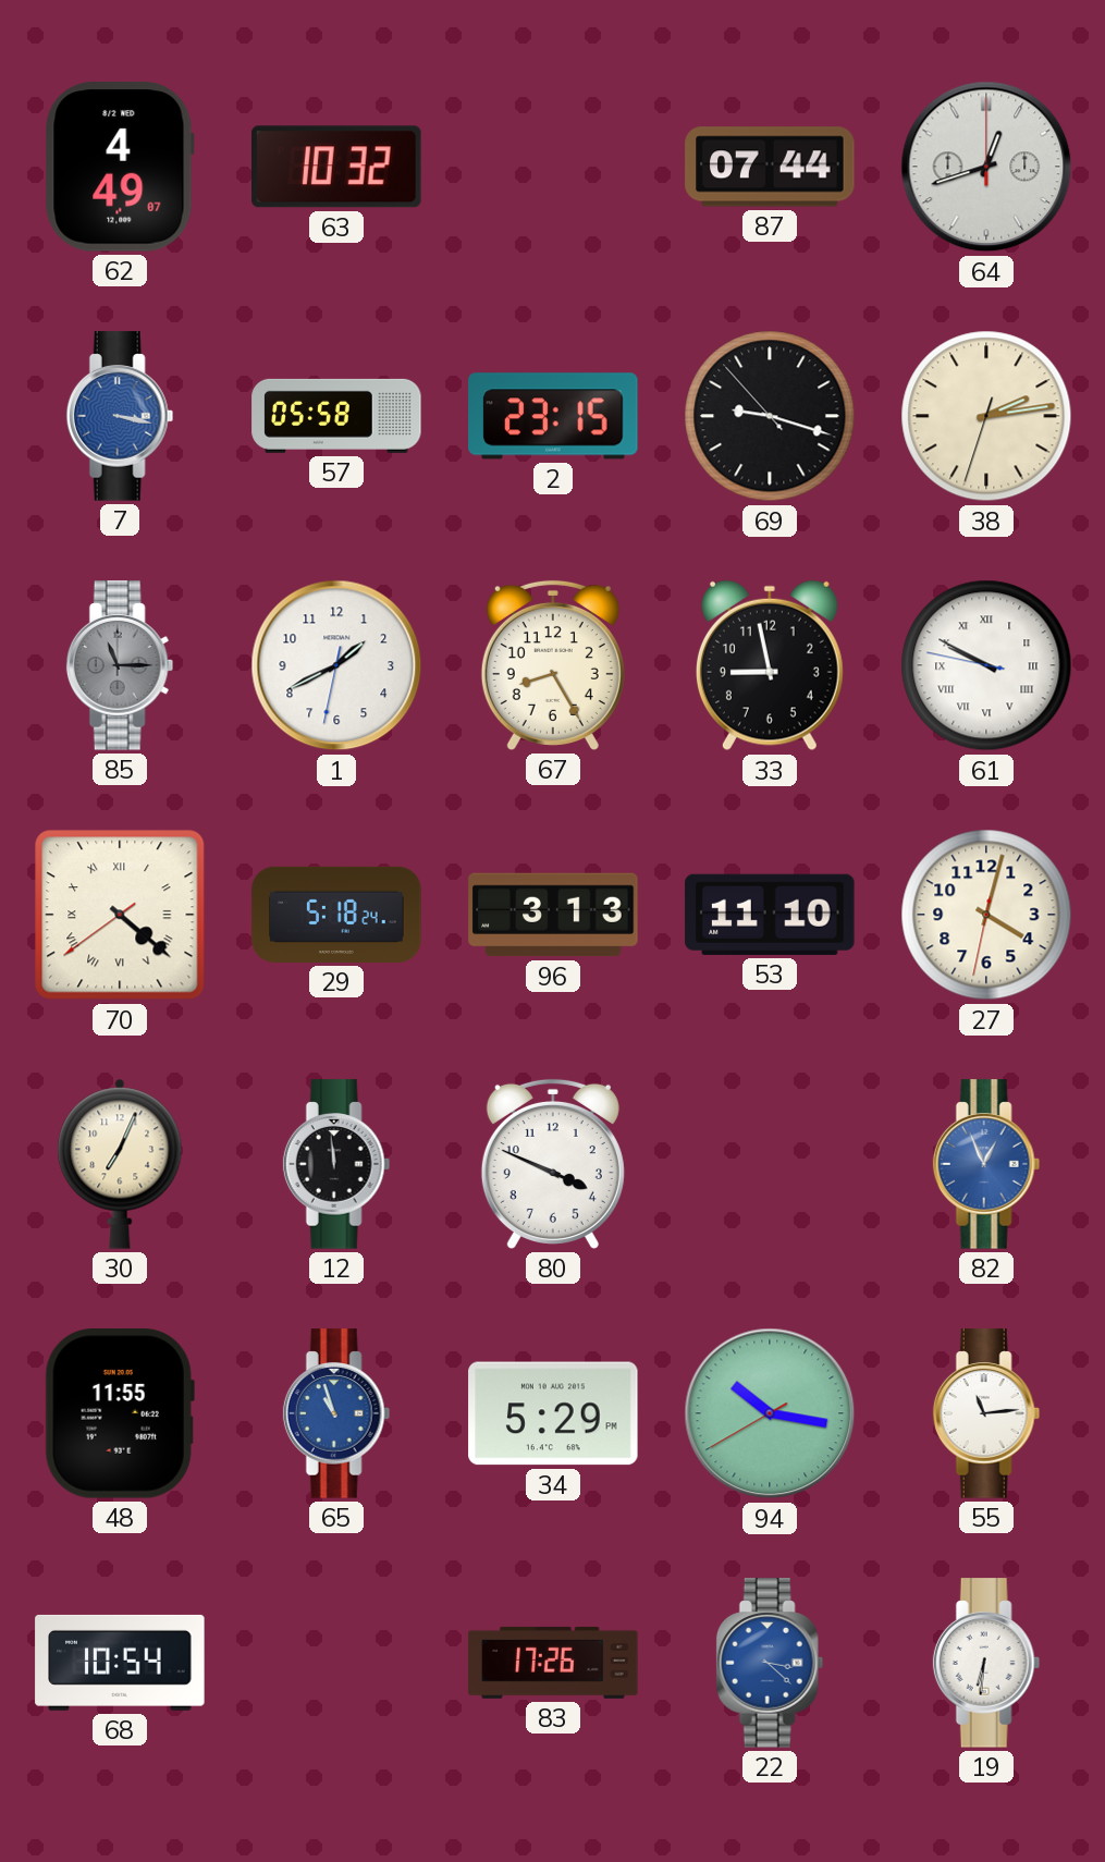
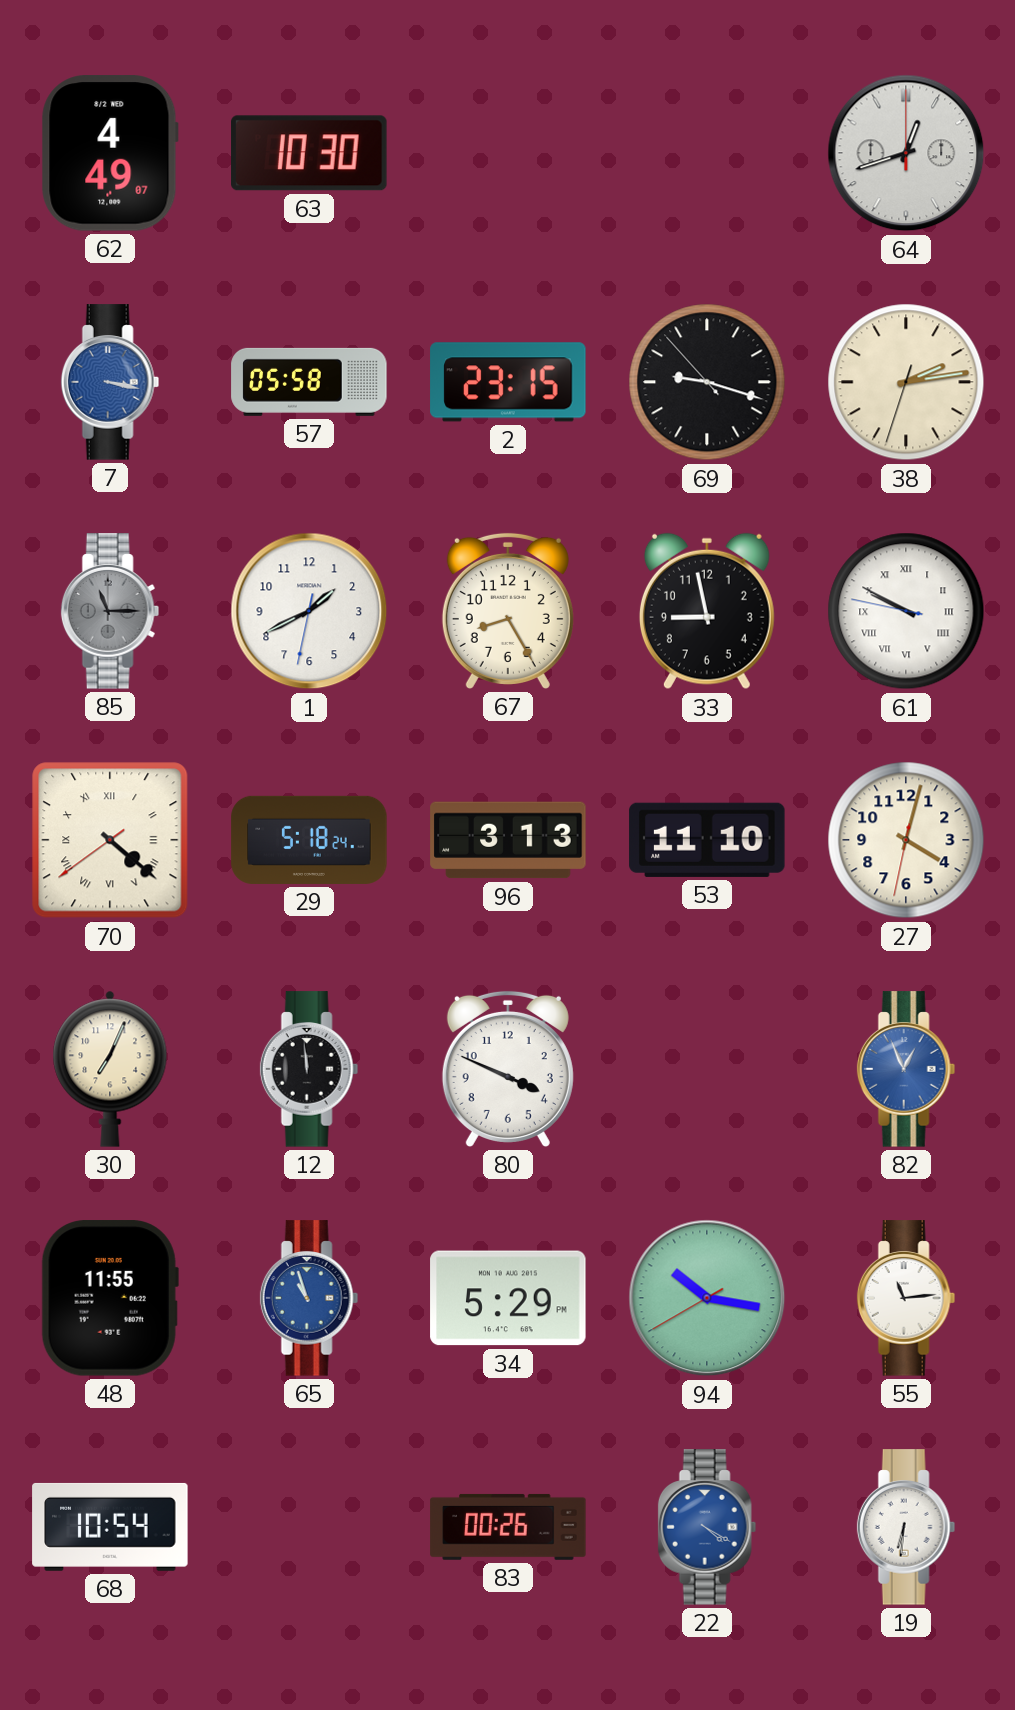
63: 10:32 -> 10:30
87: 07:44 -> none
83: 17:26 -> 00:26
22: 3:22 -> 4:20
